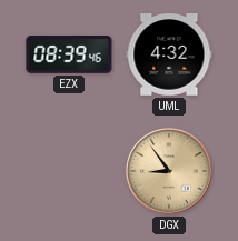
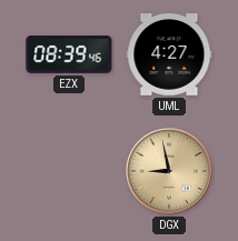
UML: 4:32 -> 4:27
DGX: 8:54 -> 8:58
